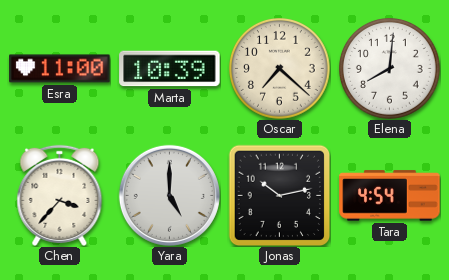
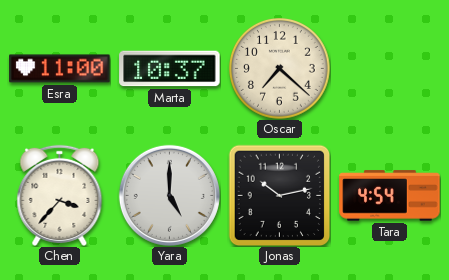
Marta: 10:39 -> 10:37
Elena: 8:01 -> none
